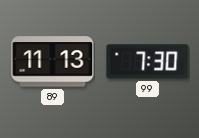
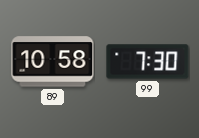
89: 11:13 -> 10:58
